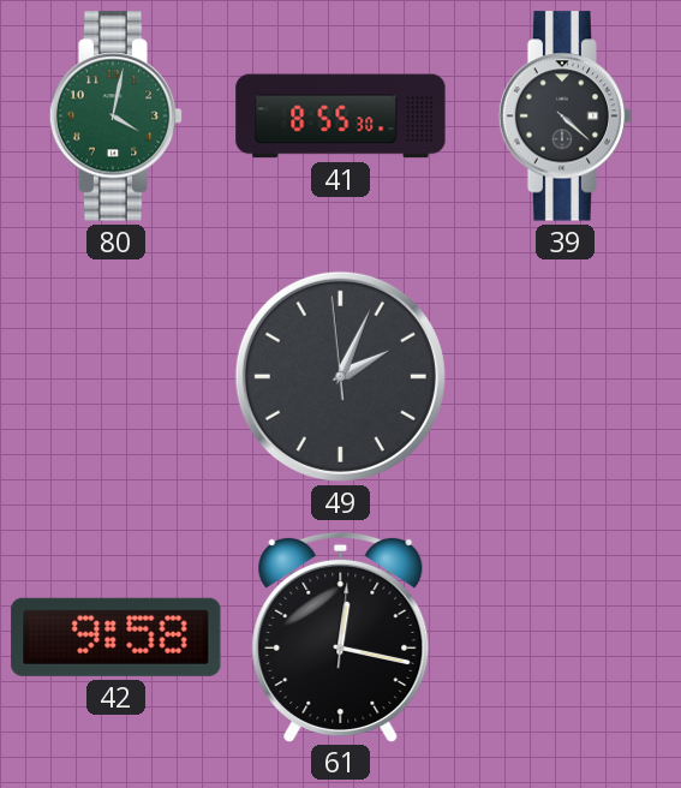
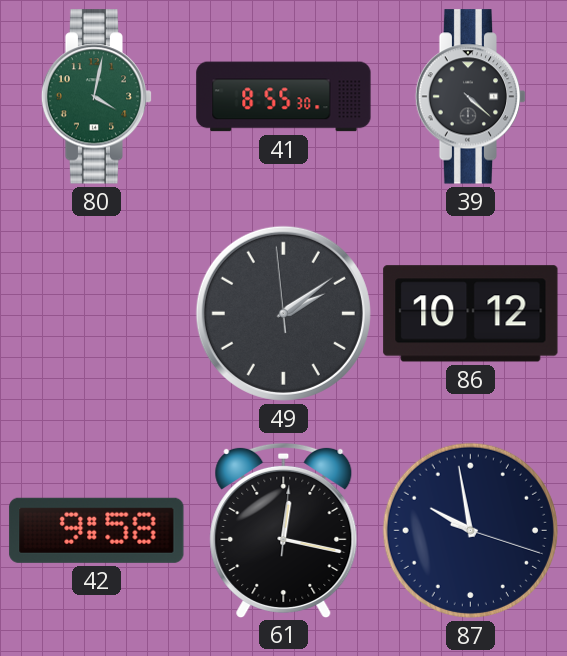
49: 2:03 -> 2:08
86: none -> 10:12
87: none -> 9:58
